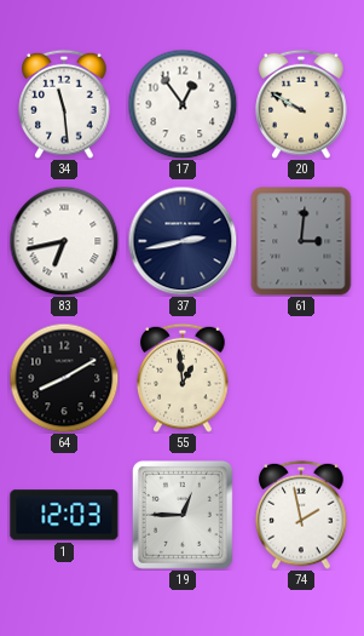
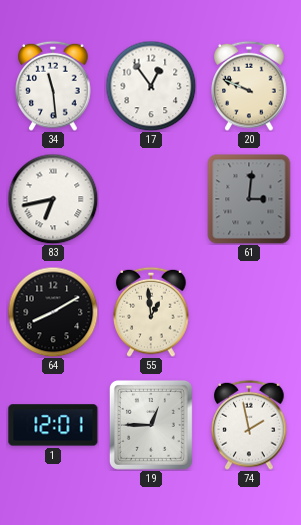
20: 9:50 -> 9:49
37: 2:43 -> none
1: 12:03 -> 12:01
